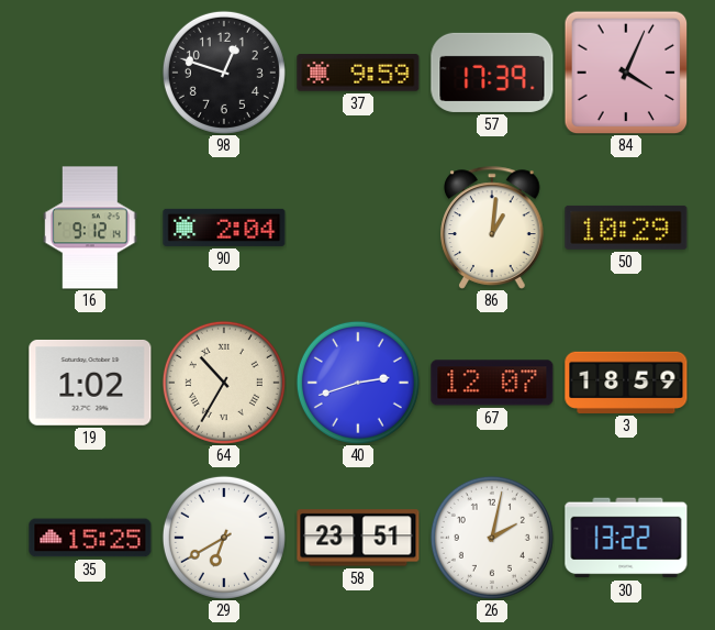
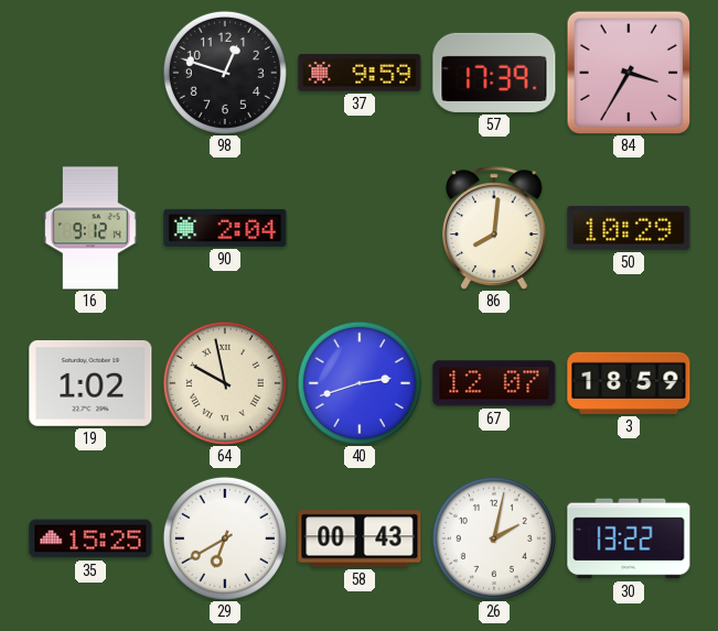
84: 4:04 -> 3:35
86: 1:01 -> 8:01
64: 10:35 -> 9:58
58: 23:51 -> 00:43
